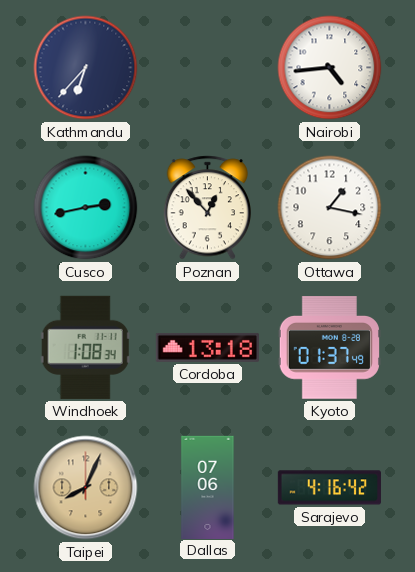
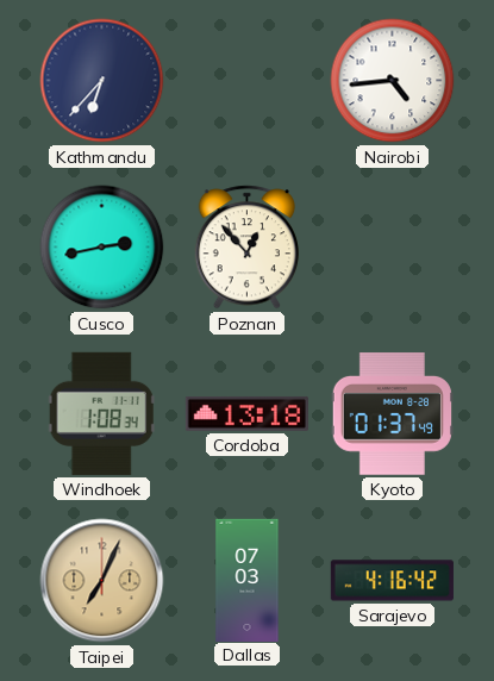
Ottawa: 1:17 -> none
Taipei: 8:04 -> 7:04
Dallas: 07:06 -> 07:03
